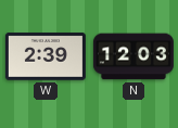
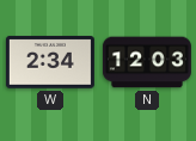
W: 2:39 -> 2:34
